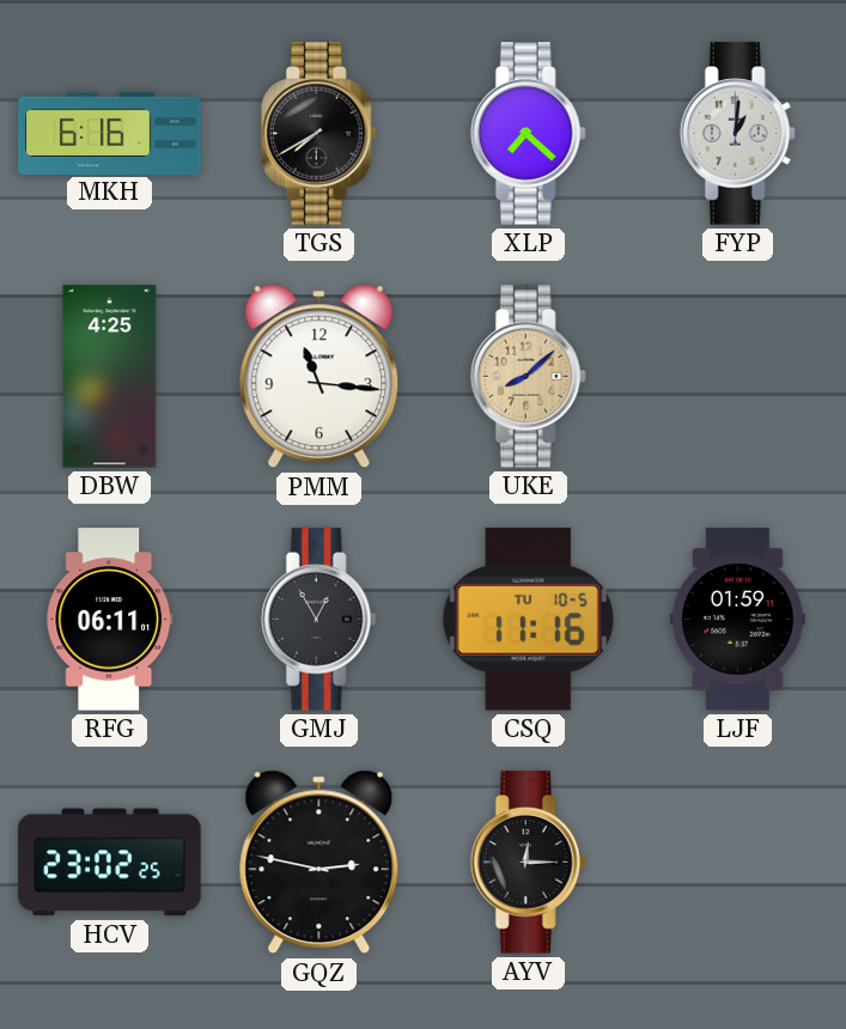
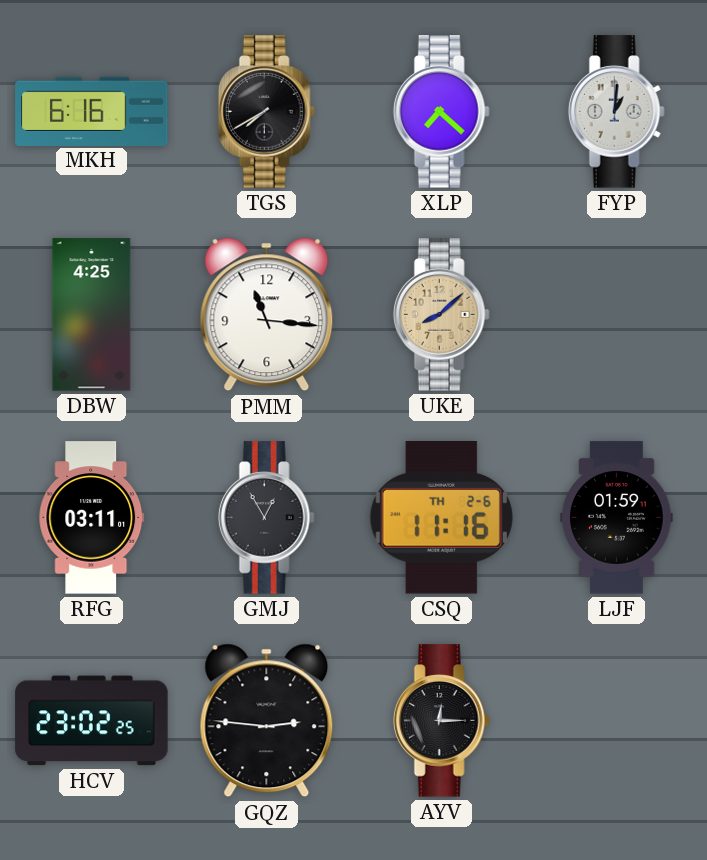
RFG: 06:11 -> 03:11
CSQ date: TU 10-5 -> TH 2-6
GQZ: 2:47 -> 2:46
